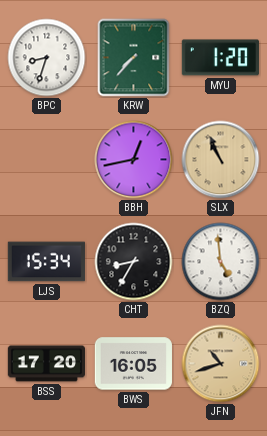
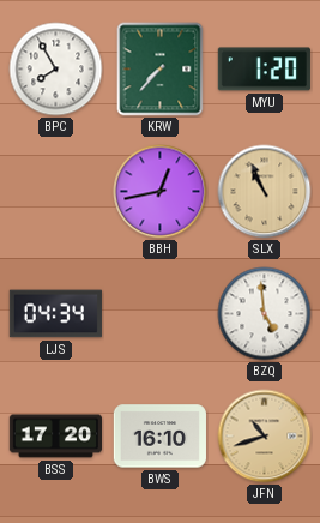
BPC: 8:33 -> 7:55
LJS: 15:34 -> 04:34
CHT: 8:35 -> none
BWS: 16:05 -> 16:10
